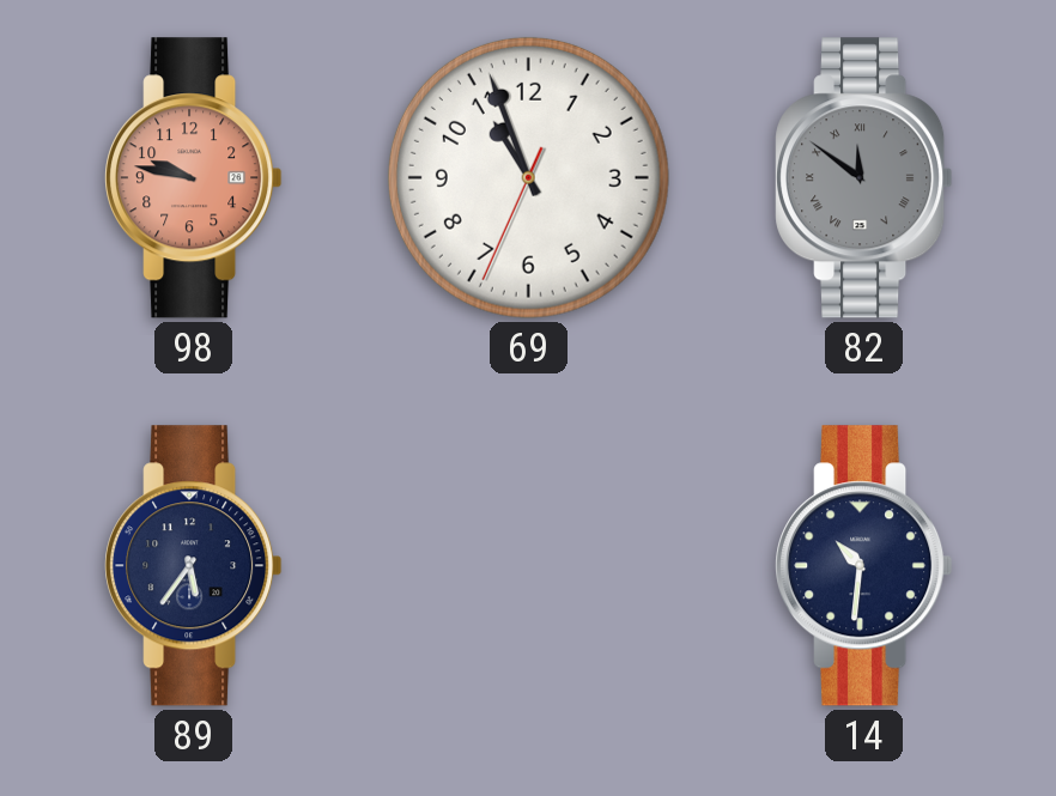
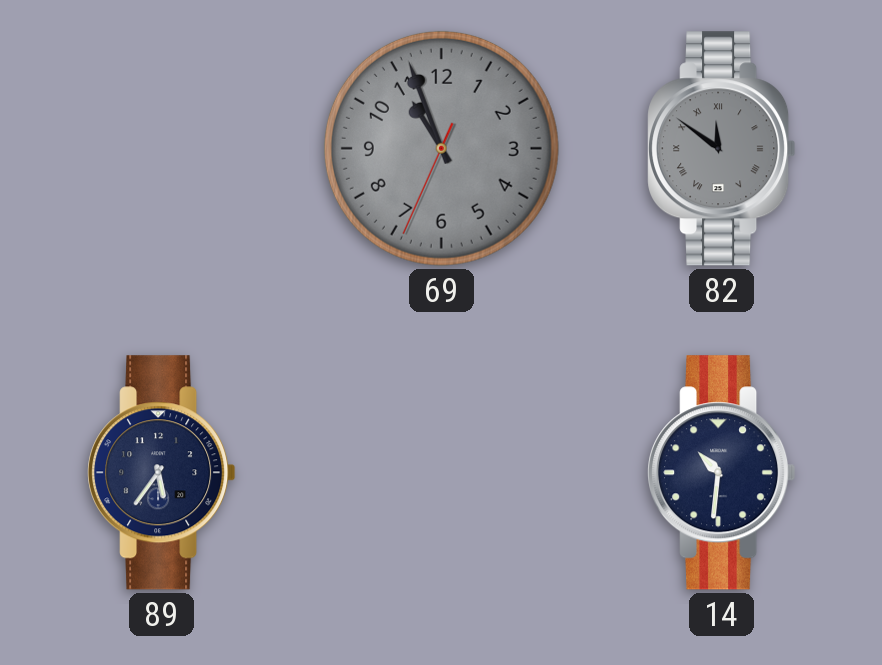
98: 9:47 -> none
69 dial: white -> grey
